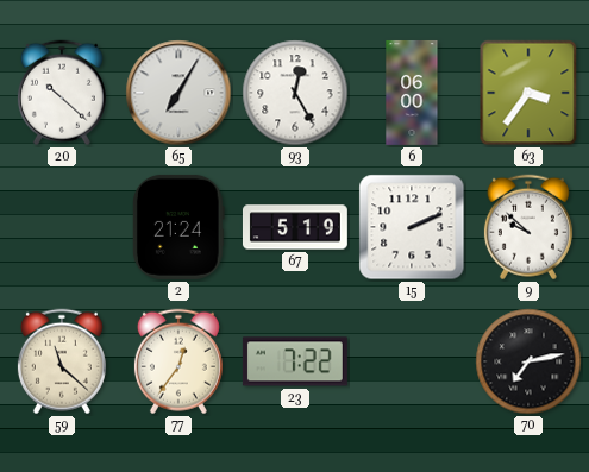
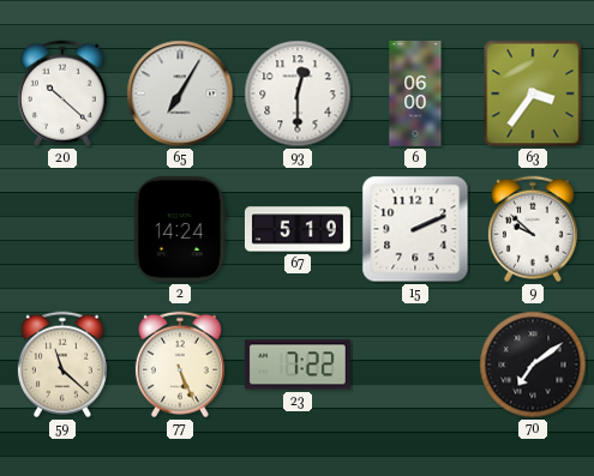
93: 12:25 -> 12:30
2: 21:24 -> 14:24
77: 12:36 -> 5:26
70: 7:13 -> 7:09
